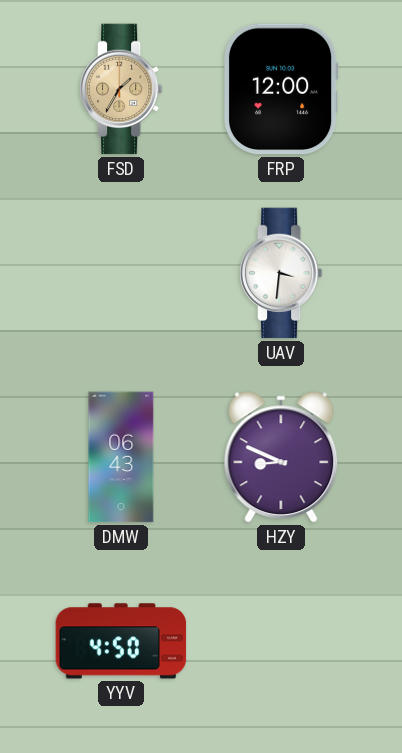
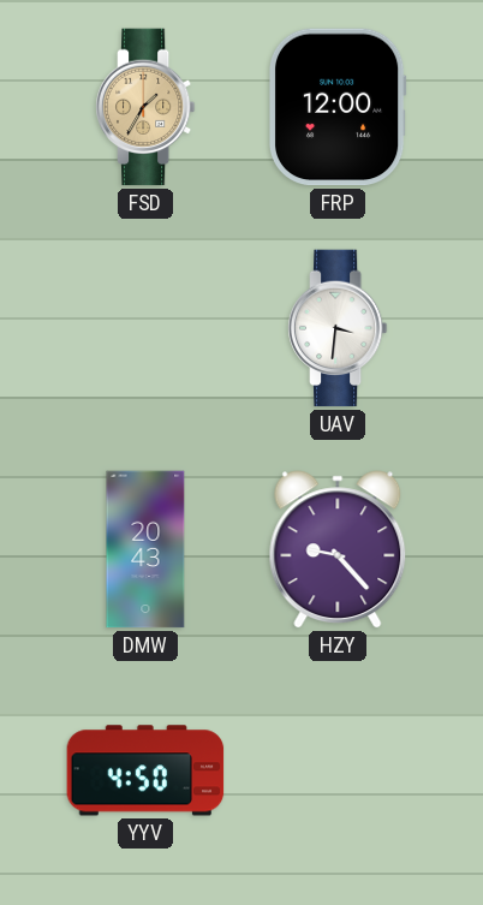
DMW: 06:43 -> 20:43
HZY: 8:49 -> 9:23
